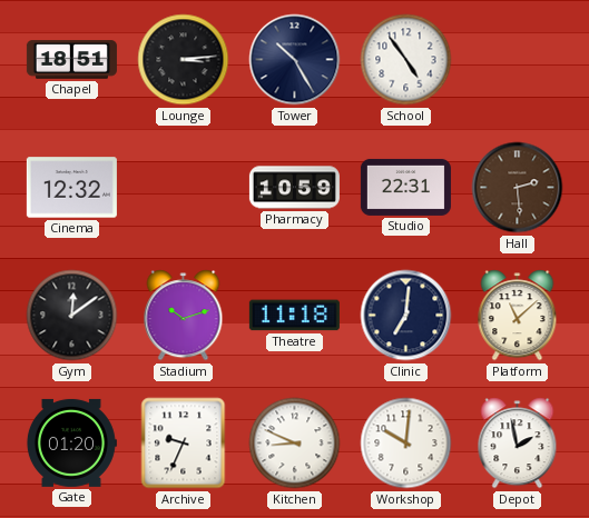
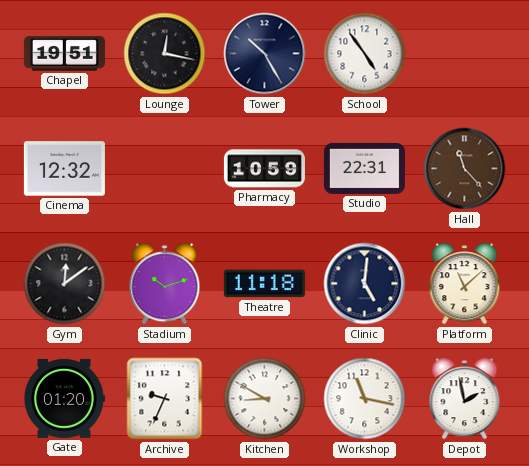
Chapel: 18:51 -> 19:51
Lounge: 3:14 -> 12:17
Hall: 2:29 -> 11:23
Clinic: 7:01 -> 5:01
Kitchen: 8:49 -> 8:50
Workshop: 10:01 -> 11:17
